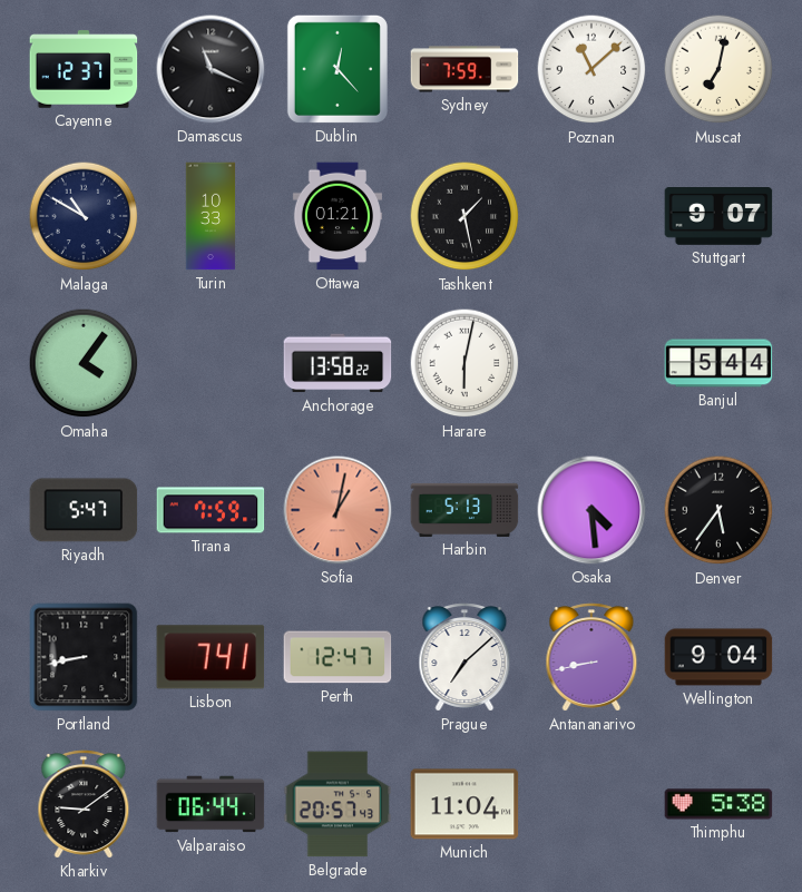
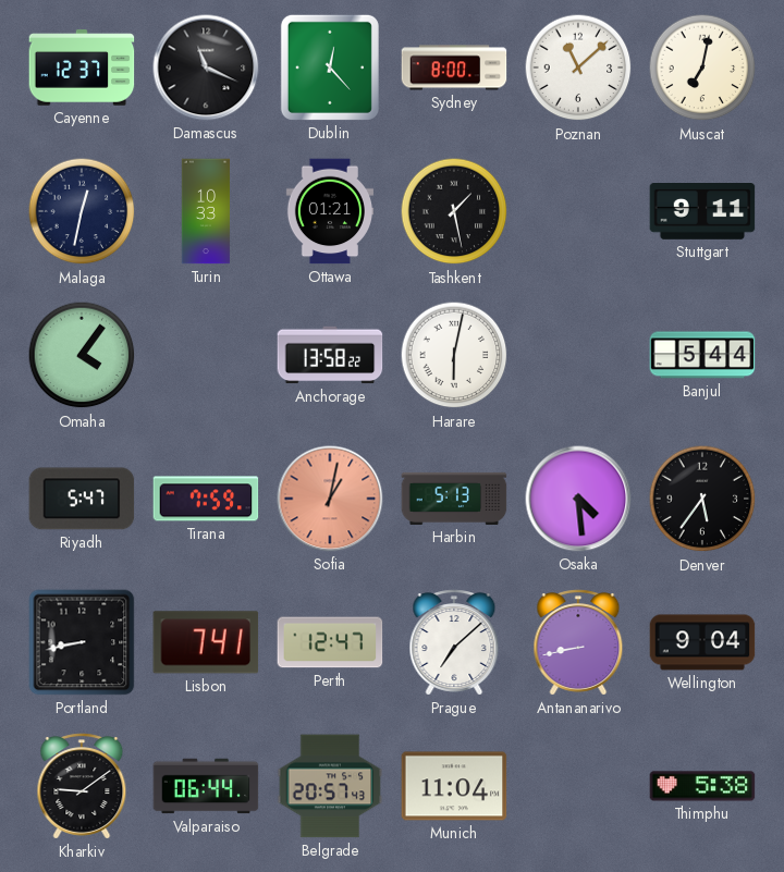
Sydney: 7:59 -> 8:00
Malaga: 10:50 -> 12:32
Stuttgart: 9:07 -> 9:11
